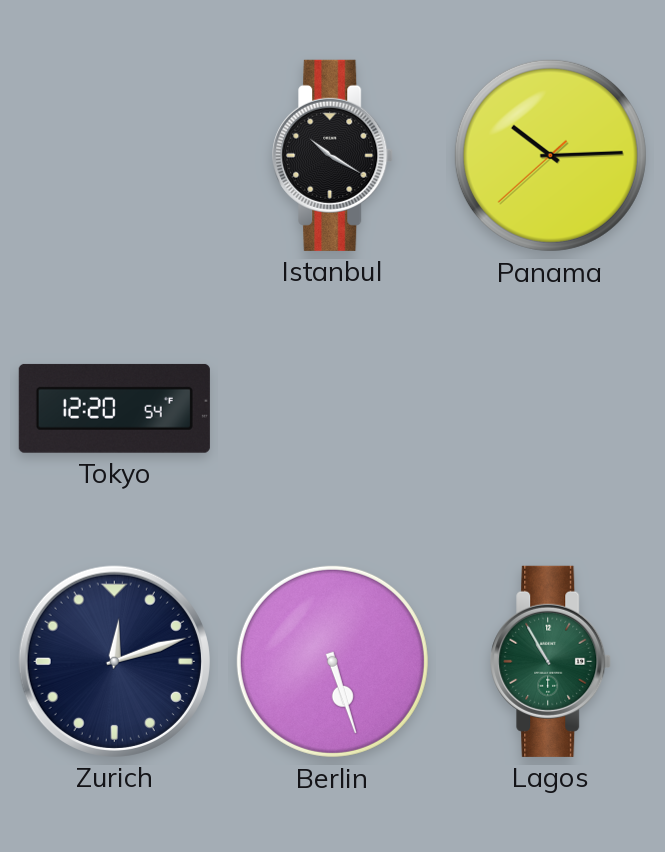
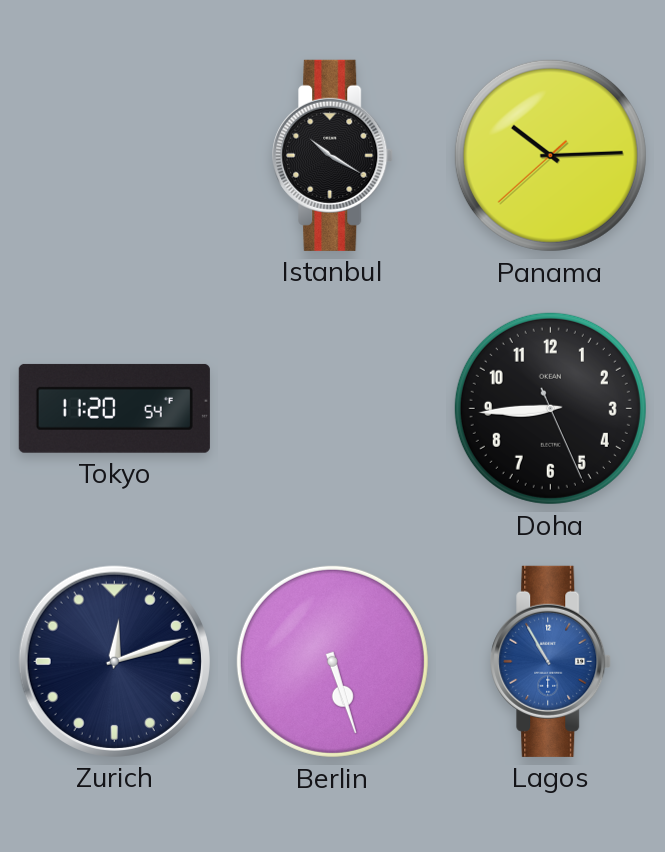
Tokyo: 12:20 -> 11:20
Doha: none -> 8:44
Lagos dial: green -> blue
